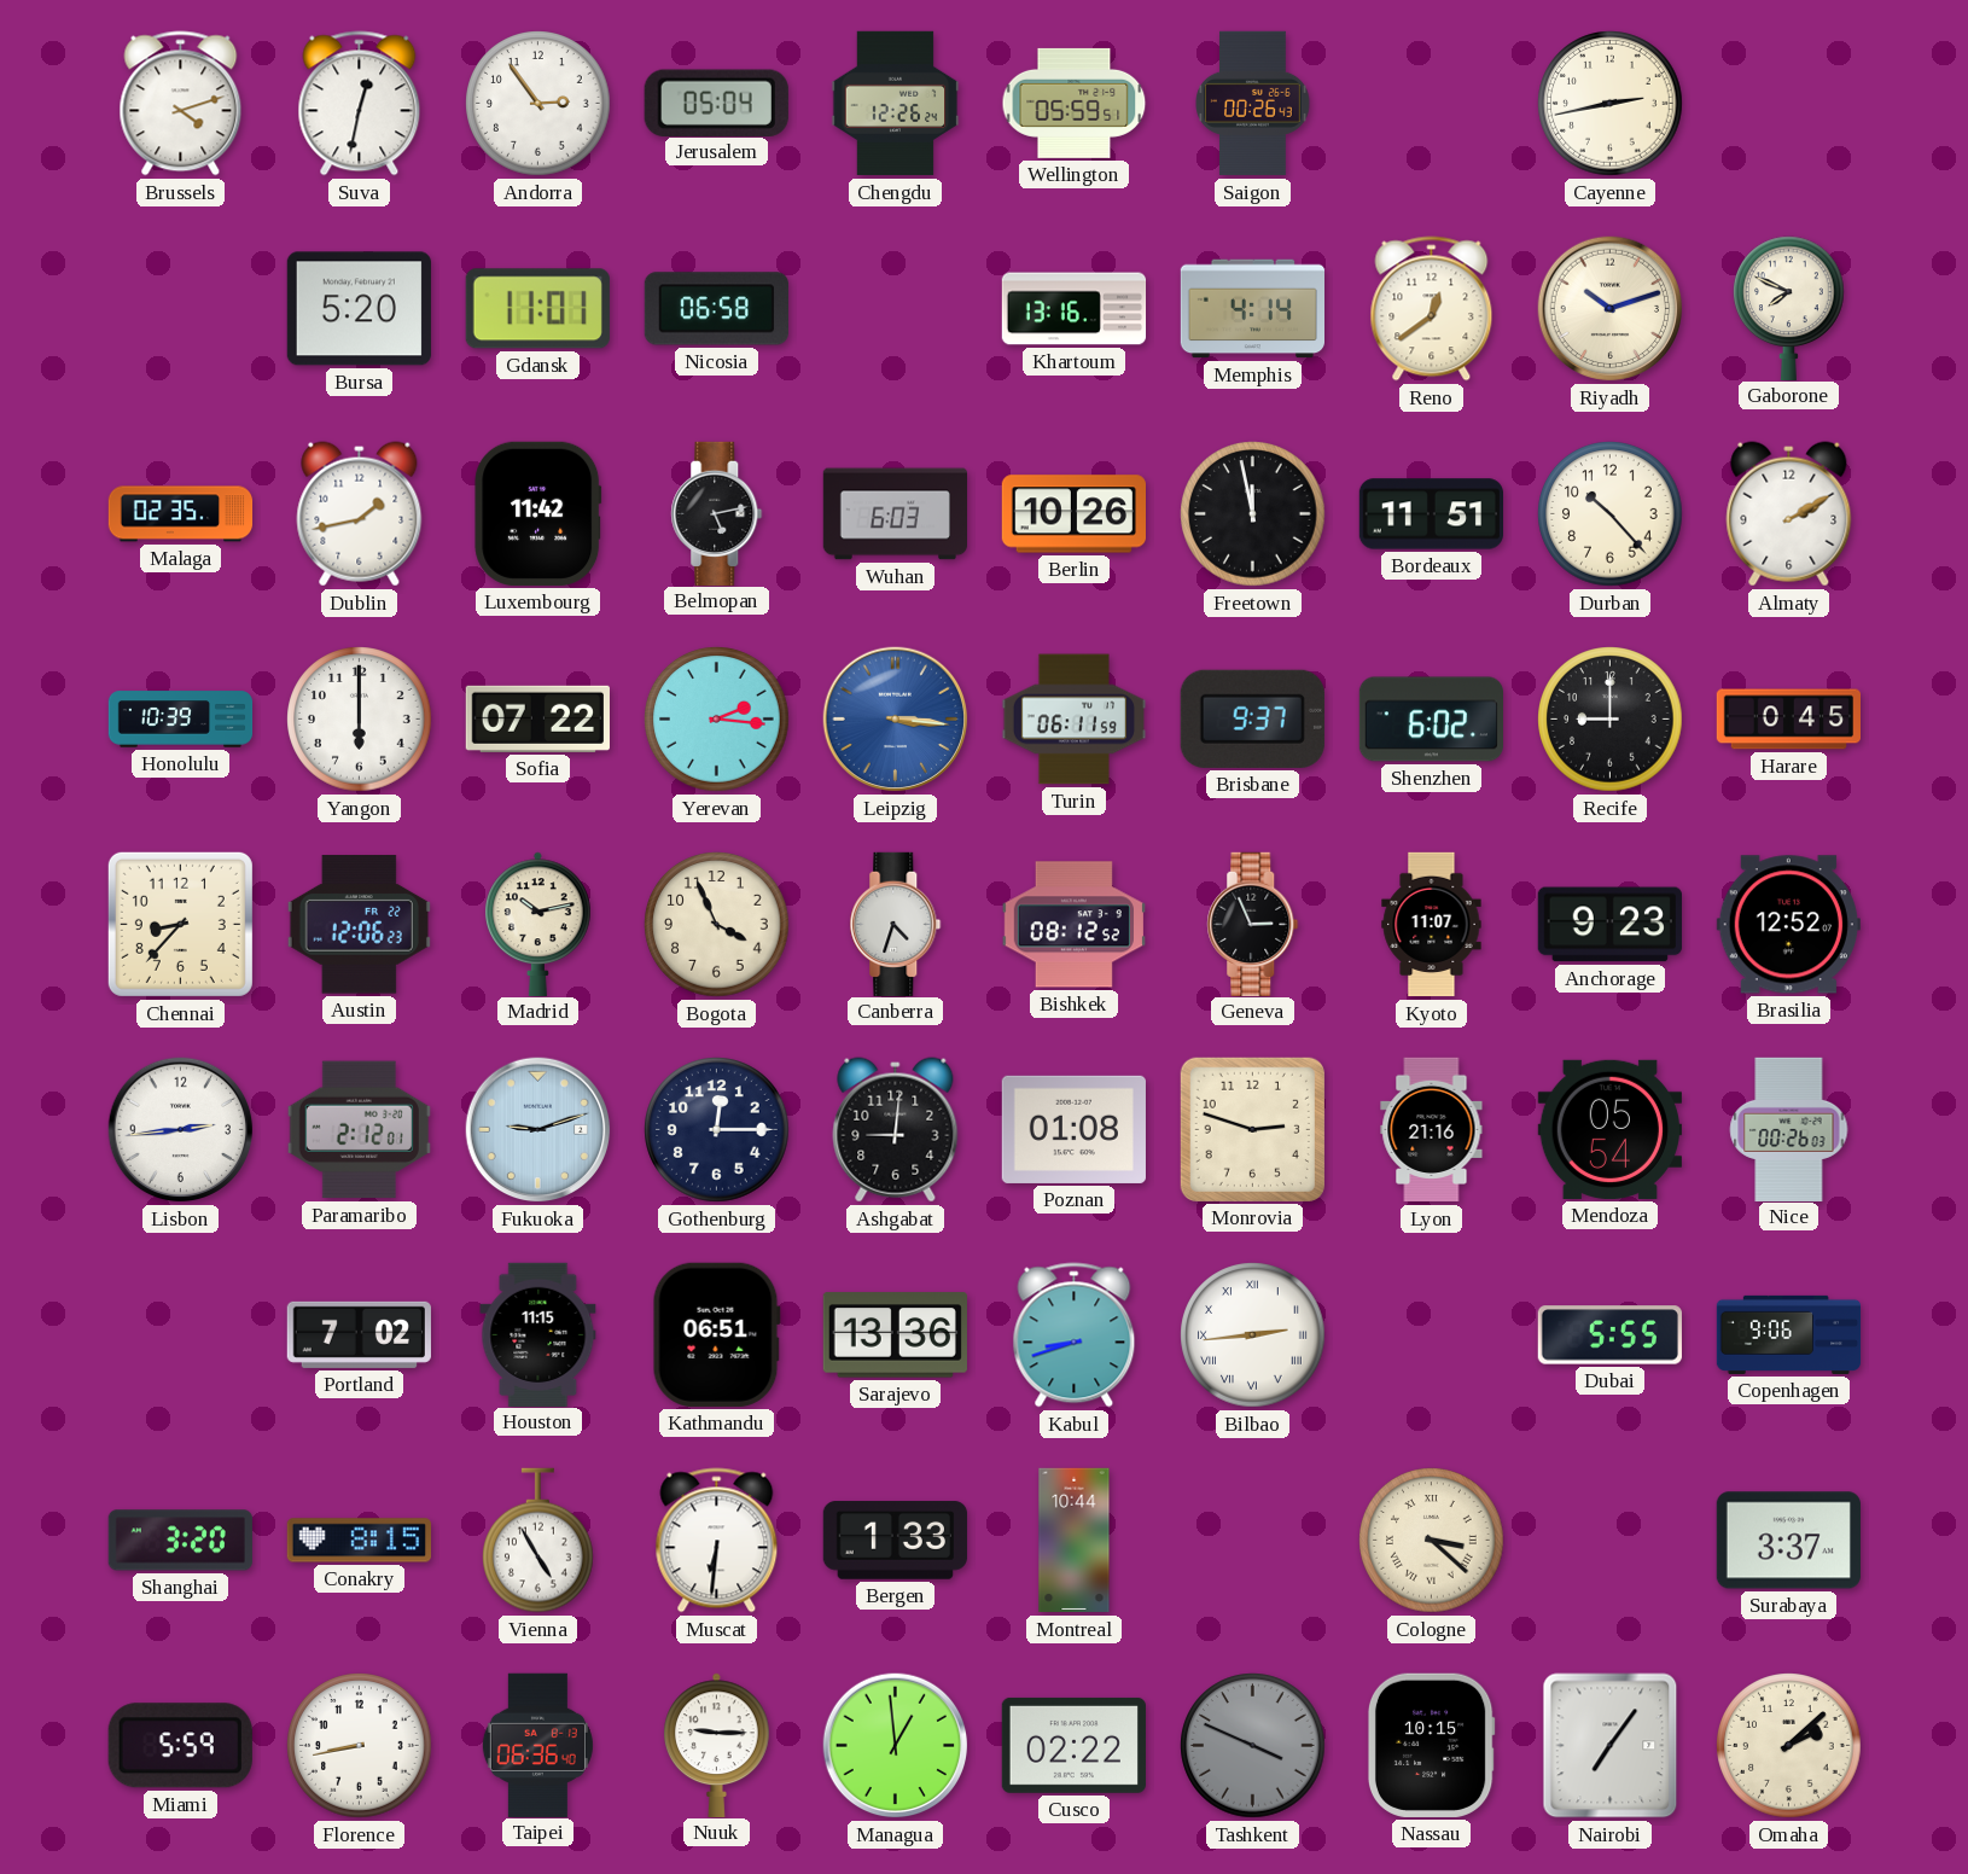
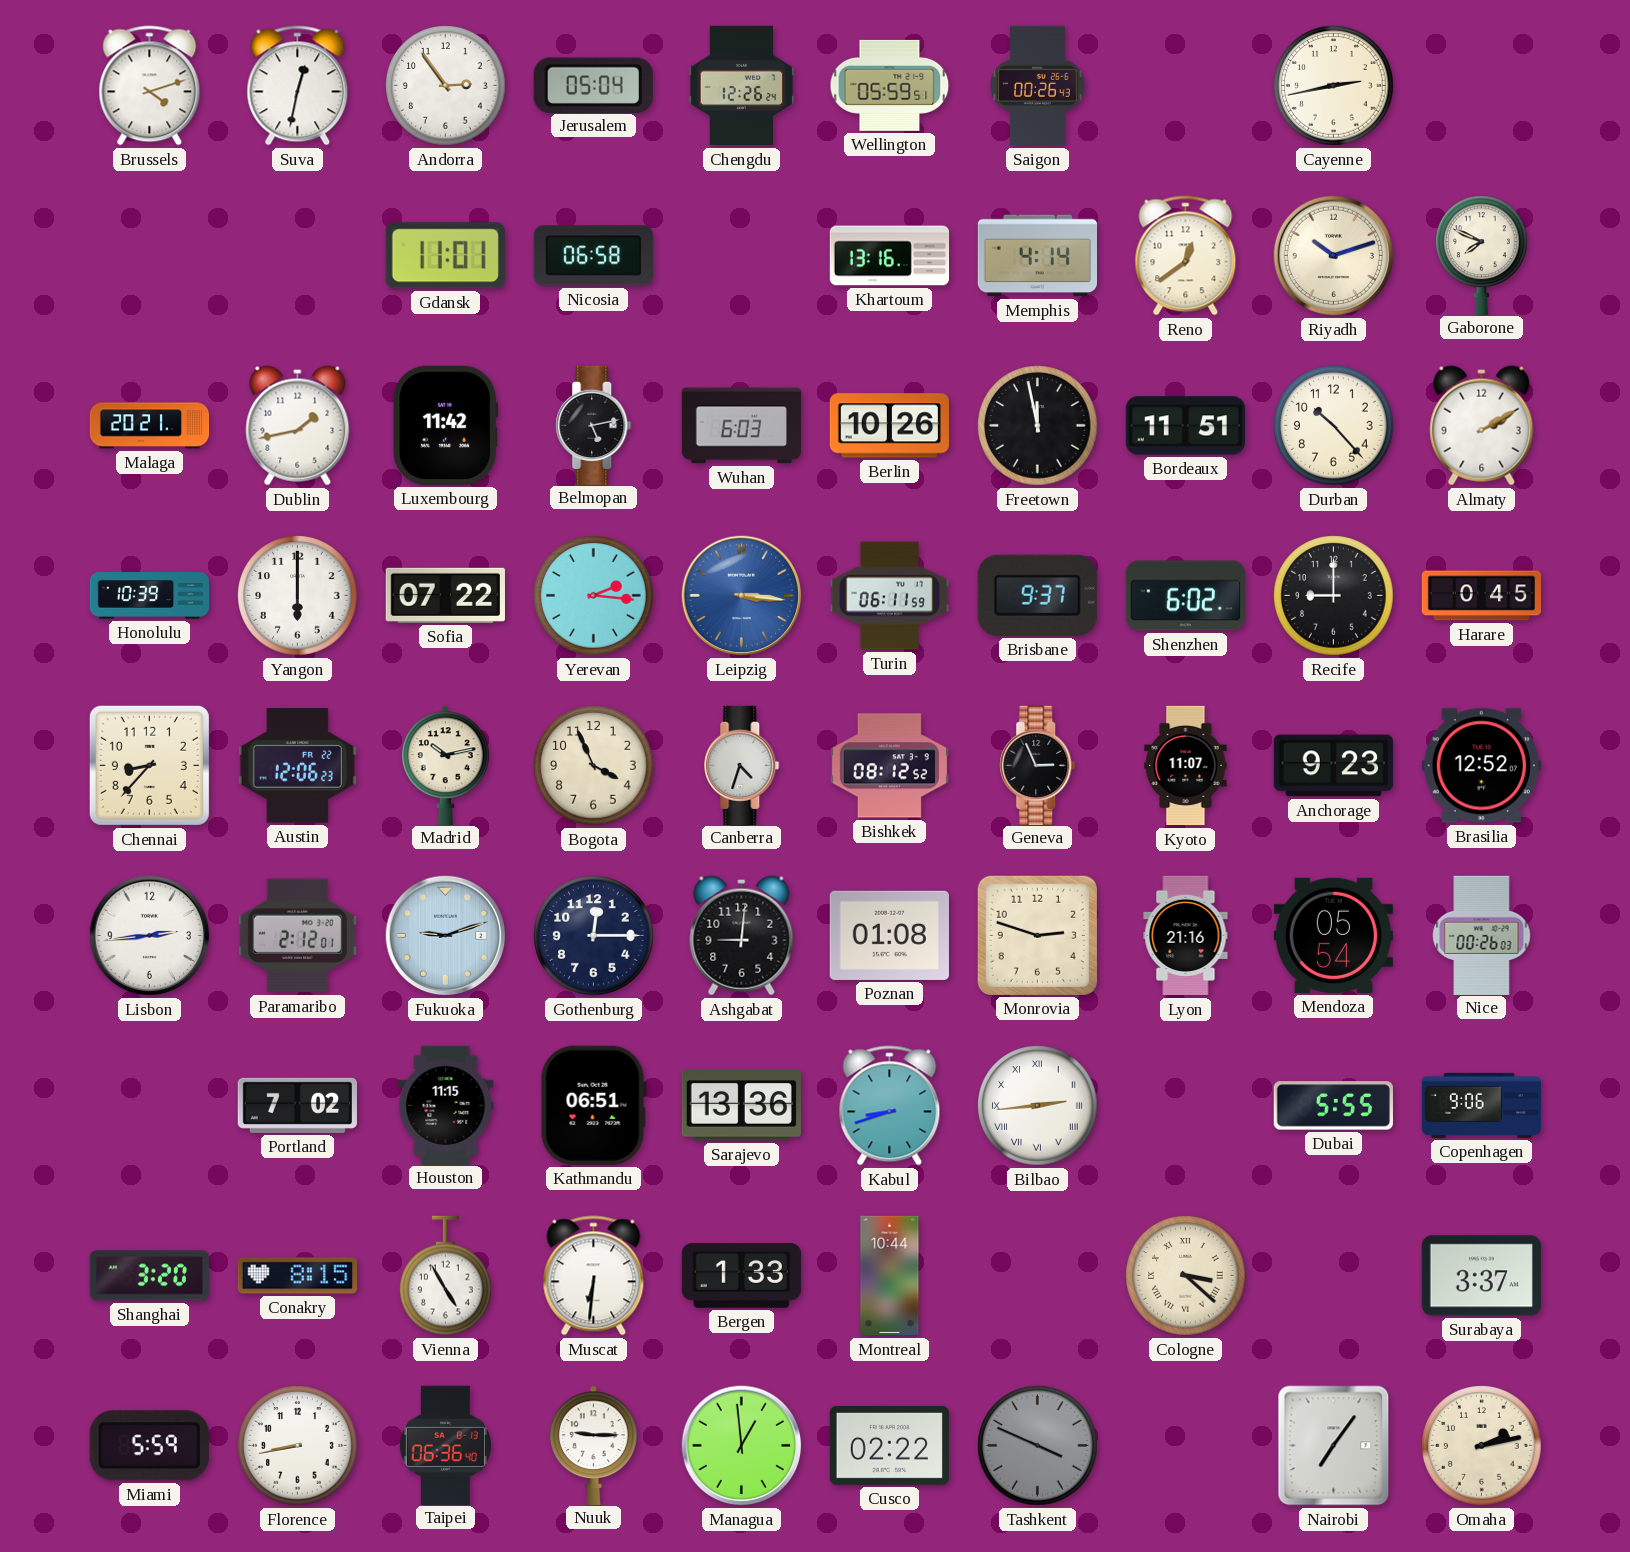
Bursa: 5:20 -> none
Malaga: 02:35 -> 20:21
Nassau: 10:15 -> none
Omaha: 2:08 -> 2:13
